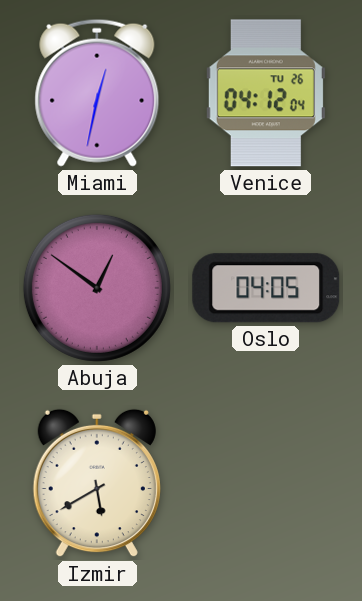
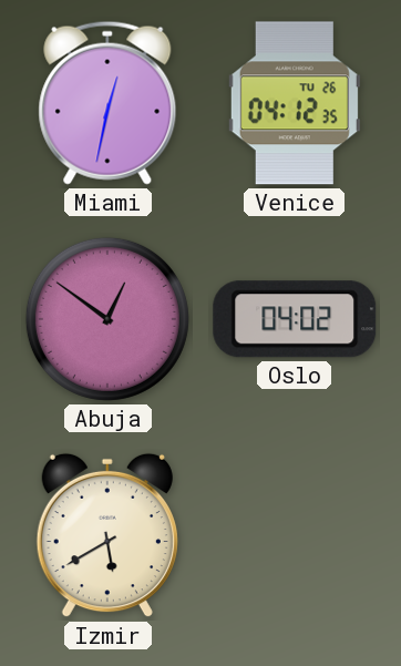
Venice: 04:12:04 -> 04:12:35
Oslo: 04:05 -> 04:02
